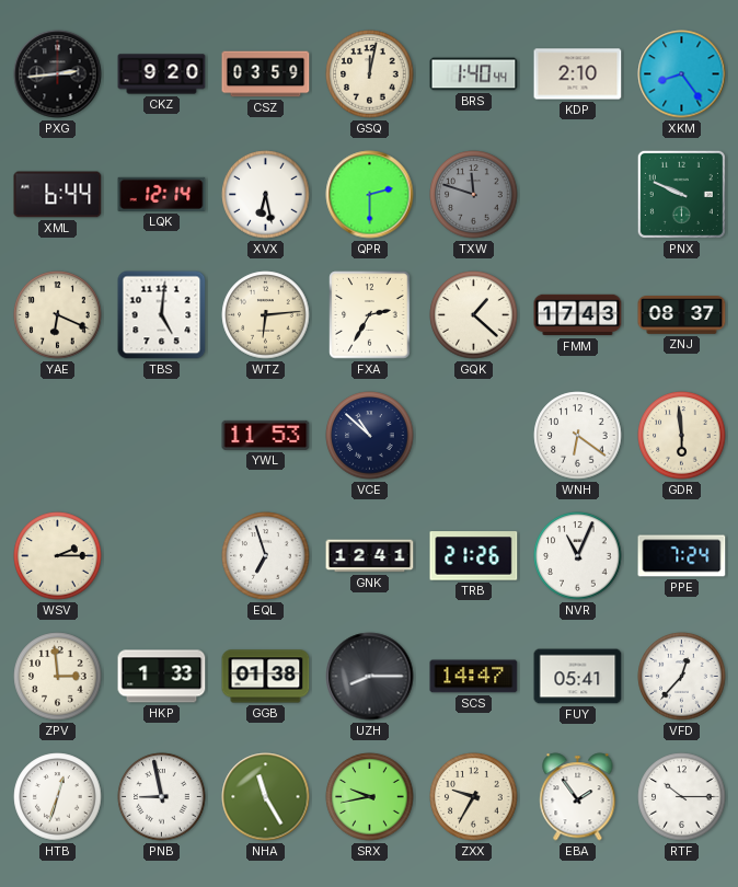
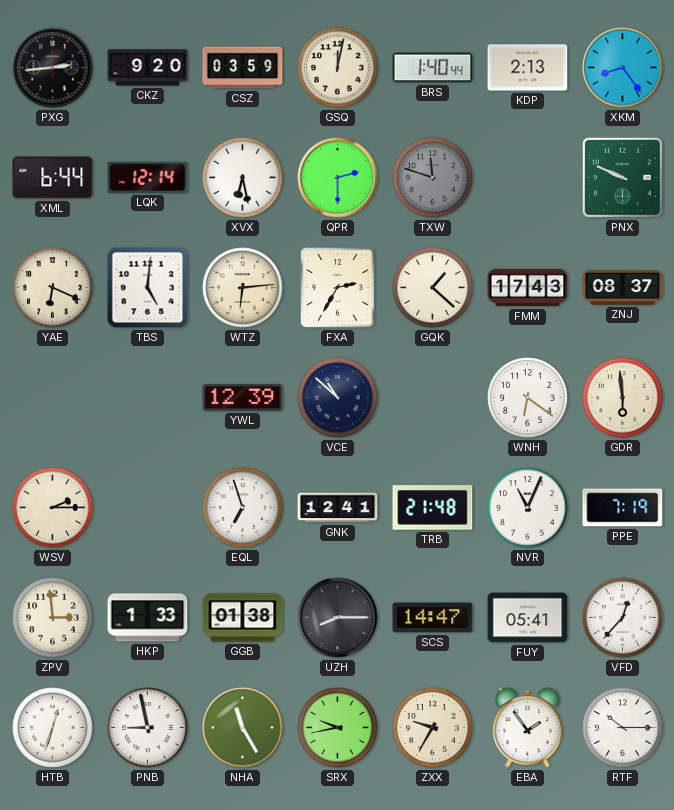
KDP: 2:10 -> 2:13
YWL: 11:53 -> 12:39
TRB: 21:26 -> 21:48
PPE: 7:24 -> 7:19
